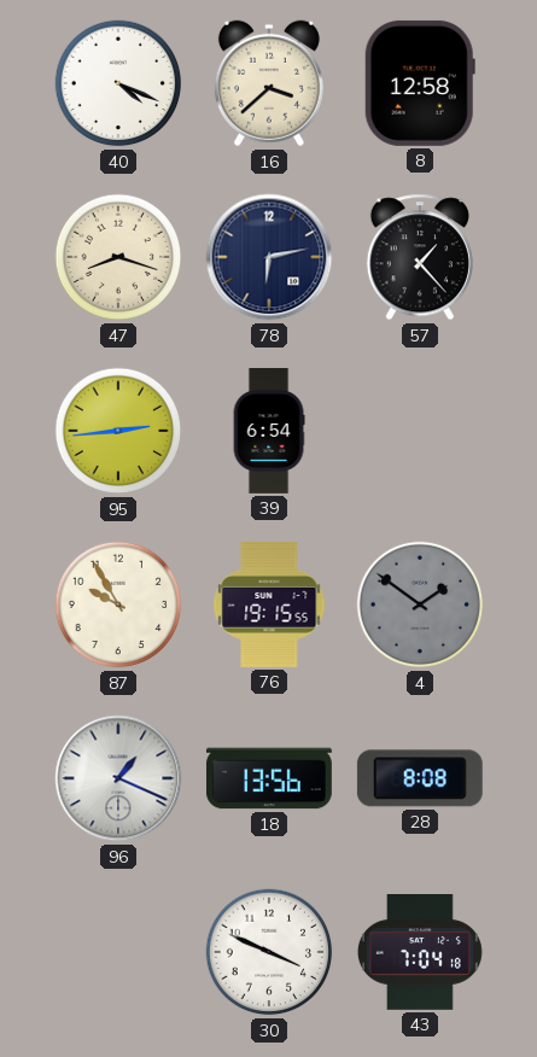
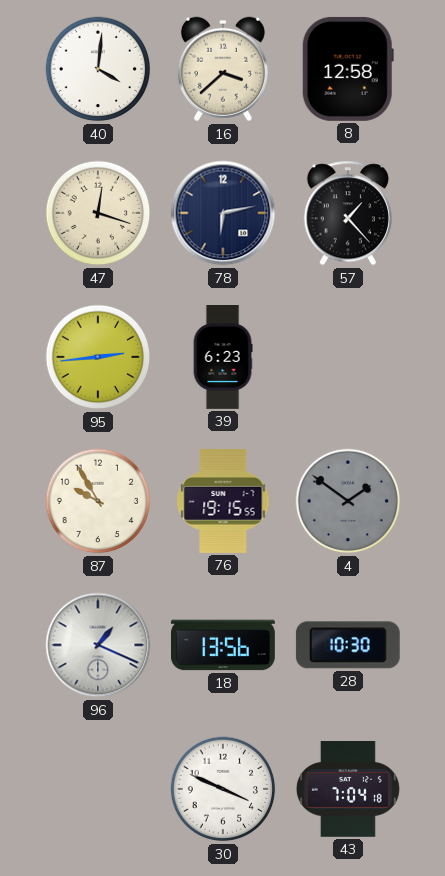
40: 4:19 -> 4:01
47: 8:18 -> 12:18
39: 6:54 -> 6:23
28: 8:08 -> 10:30
